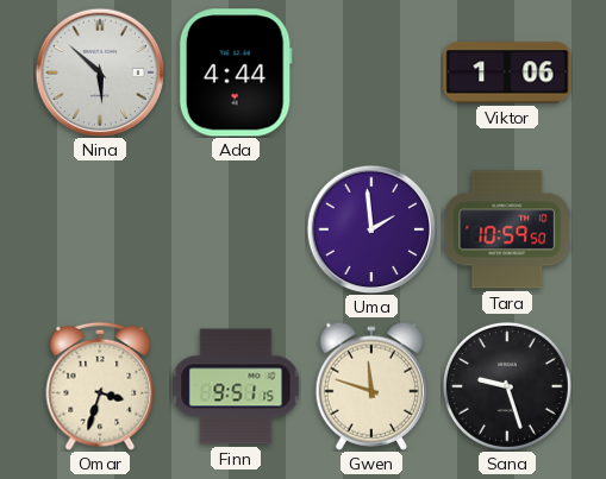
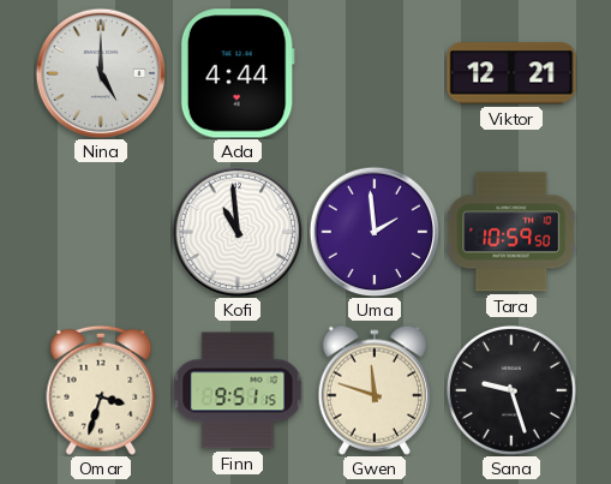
Nina: 5:52 -> 5:00
Viktor: 1:06 -> 12:21
Kofi: none -> 10:59
